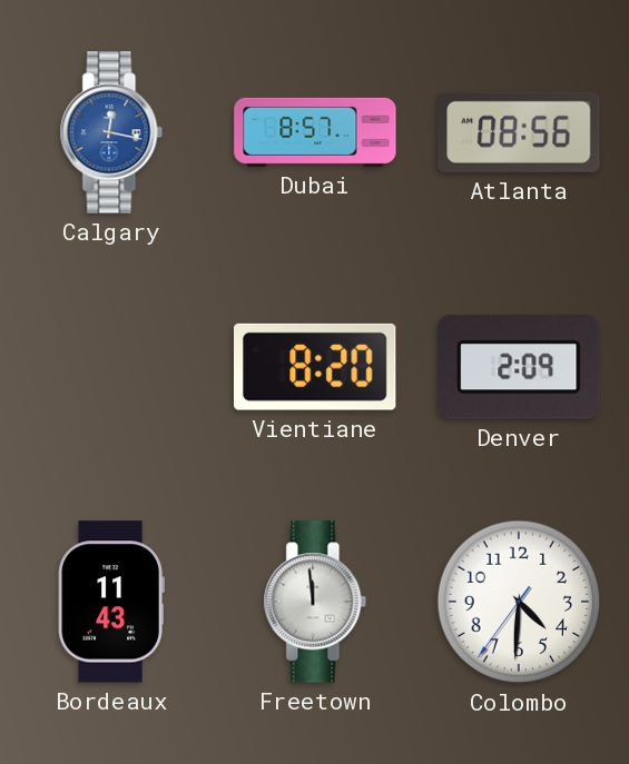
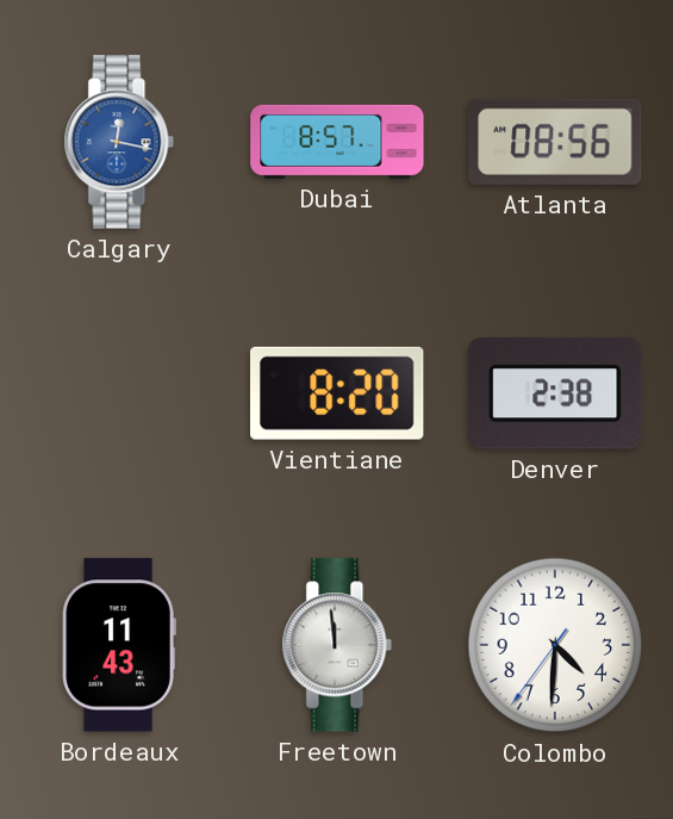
Denver: 2:09 -> 2:38
